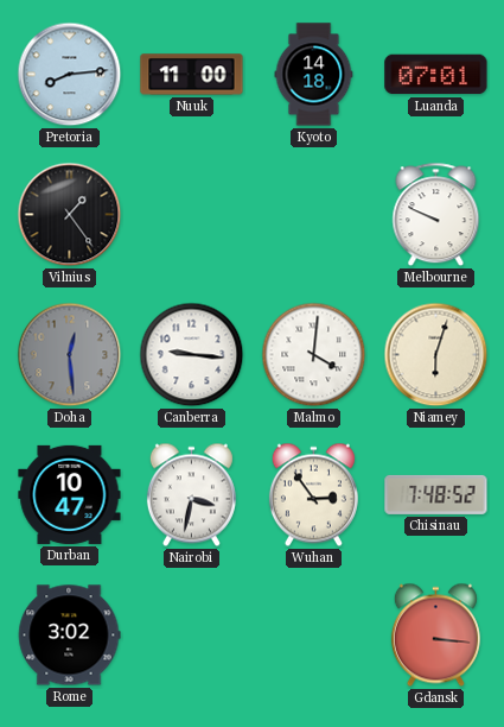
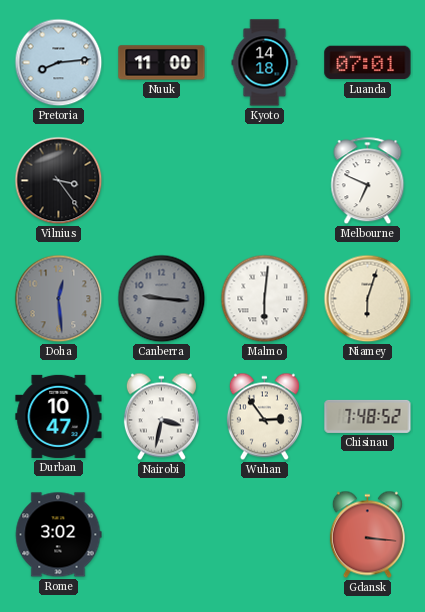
Vilnius: 1:24 -> 3:24
Melbourne: 9:49 -> 6:49
Canberra dial: white -> grey
Malmo: 4:01 -> 6:01
